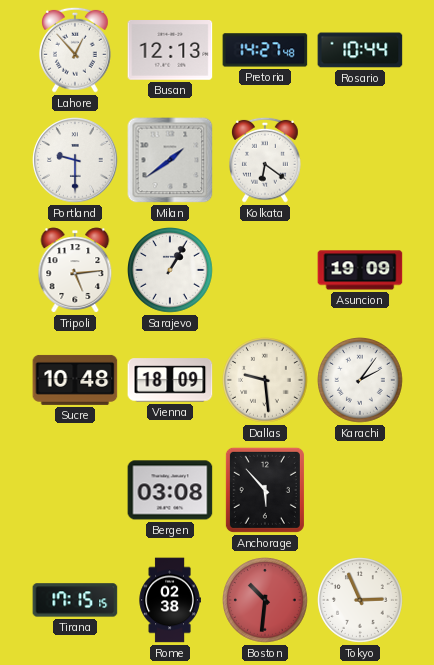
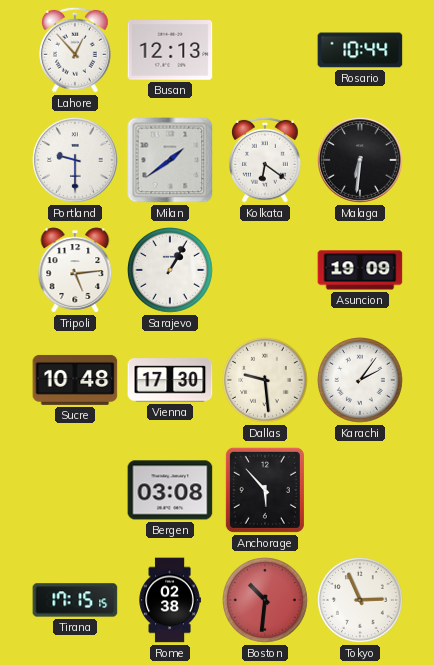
Pretoria: 14:27 -> none
Malaga: none -> 6:31
Vienna: 18:09 -> 17:30
